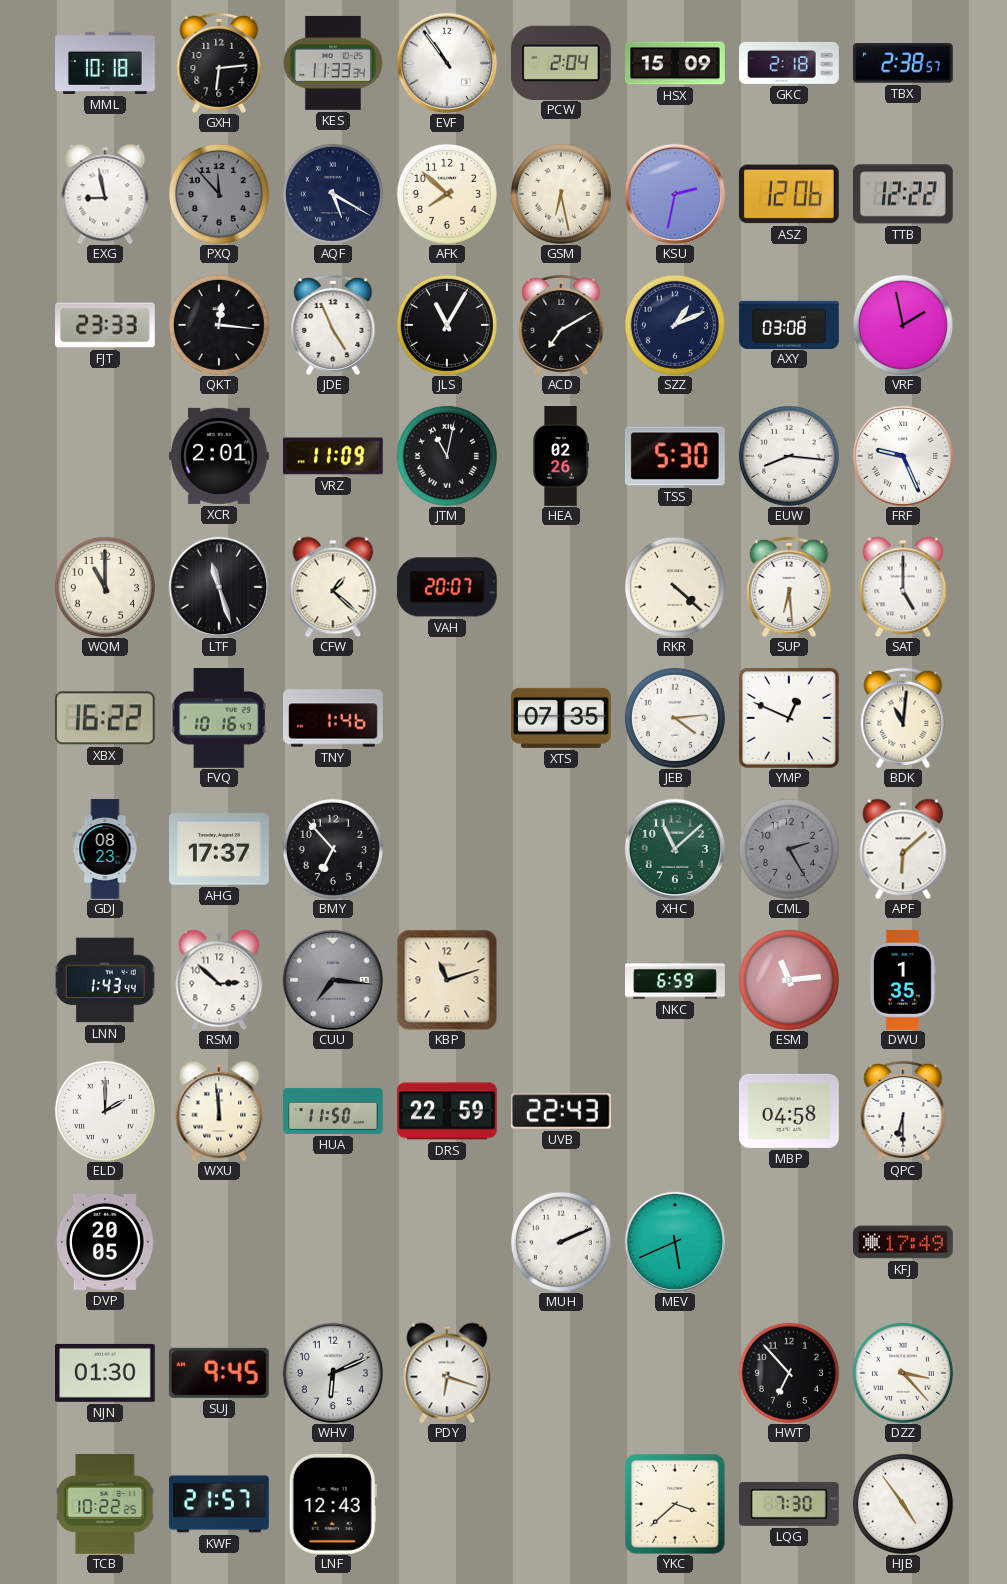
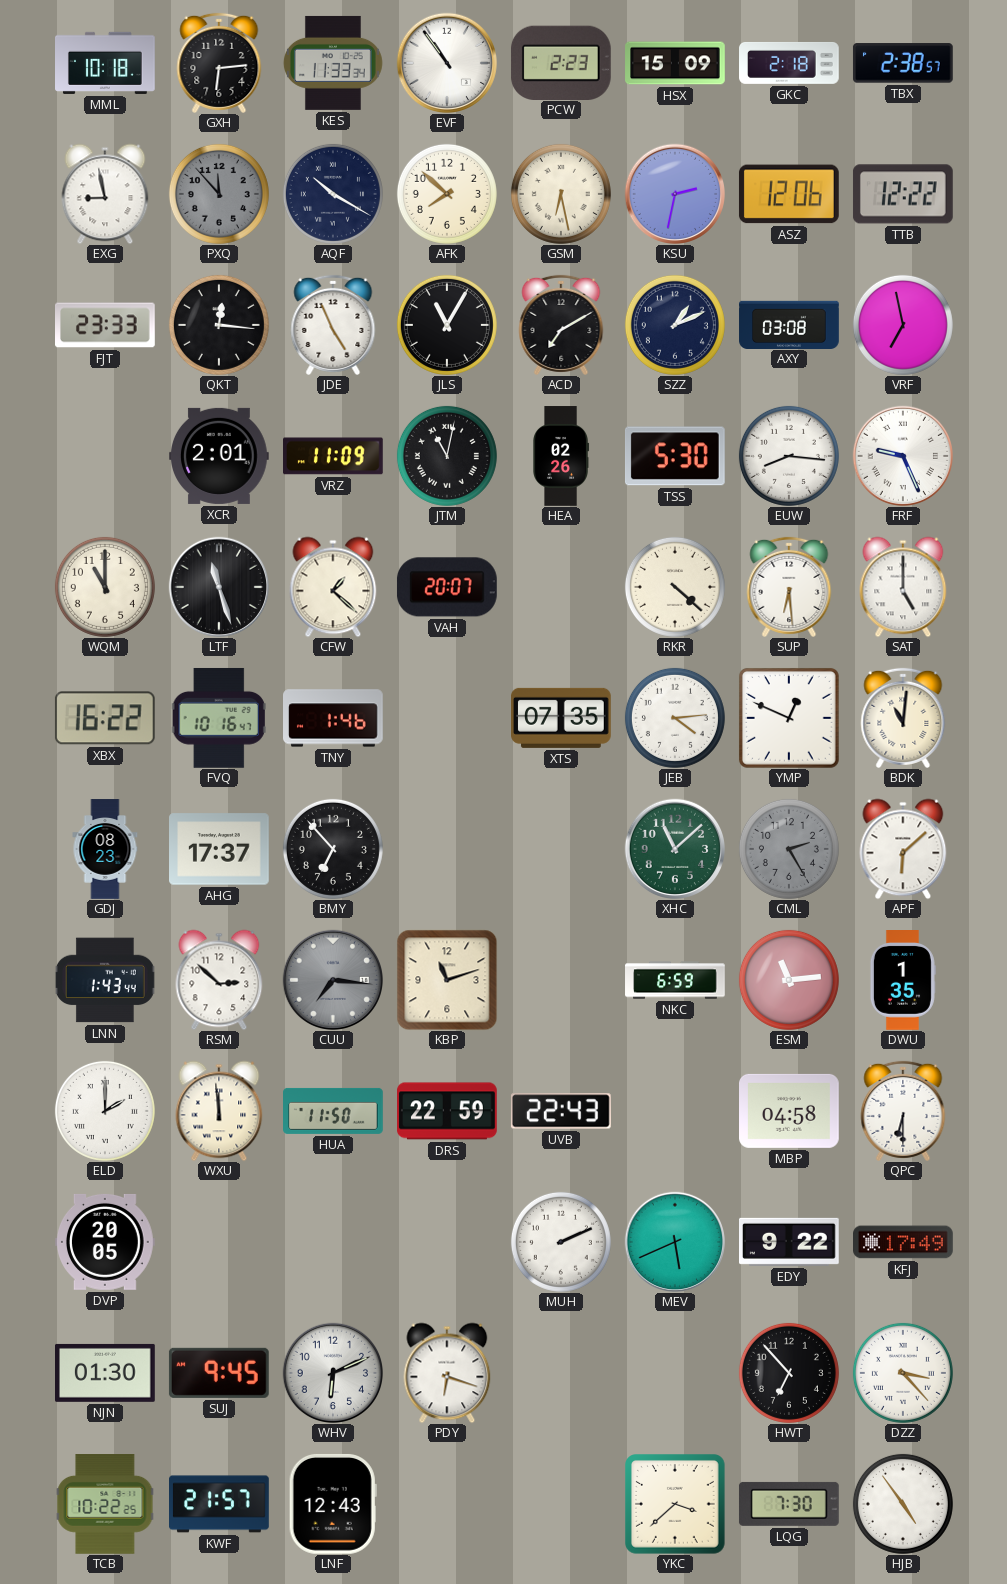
PCW: 2:04 -> 2:23
AQF: 5:20 -> 10:20
VRF: 1:58 -> 6:58
EDY: none -> 9:22
